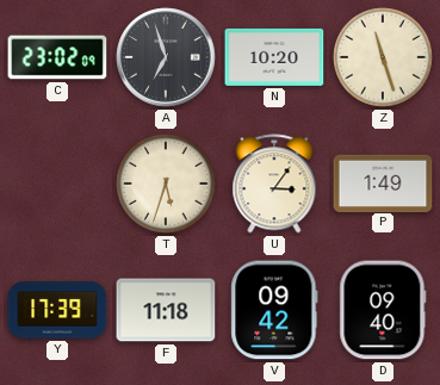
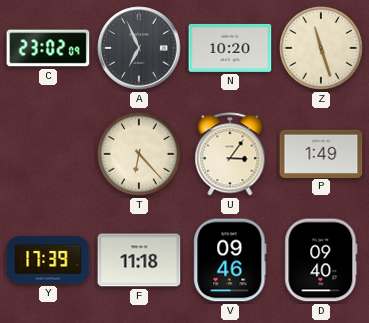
A: 6:57 -> 6:56
T: 5:33 -> 6:23
V: 09:42 -> 09:46
